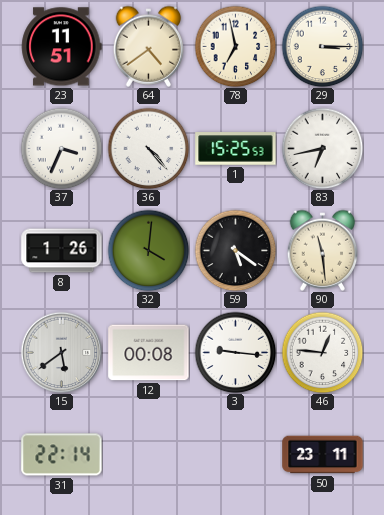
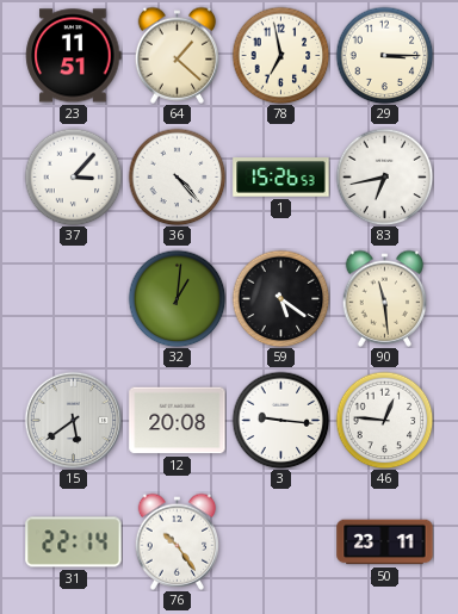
64: 4:39 -> 1:22
37: 3:34 -> 3:07
1: 15:25 -> 15:26
8: 1:26 -> none
32: 4:01 -> 1:01
12: 00:08 -> 20:08
76: none -> 10:24
